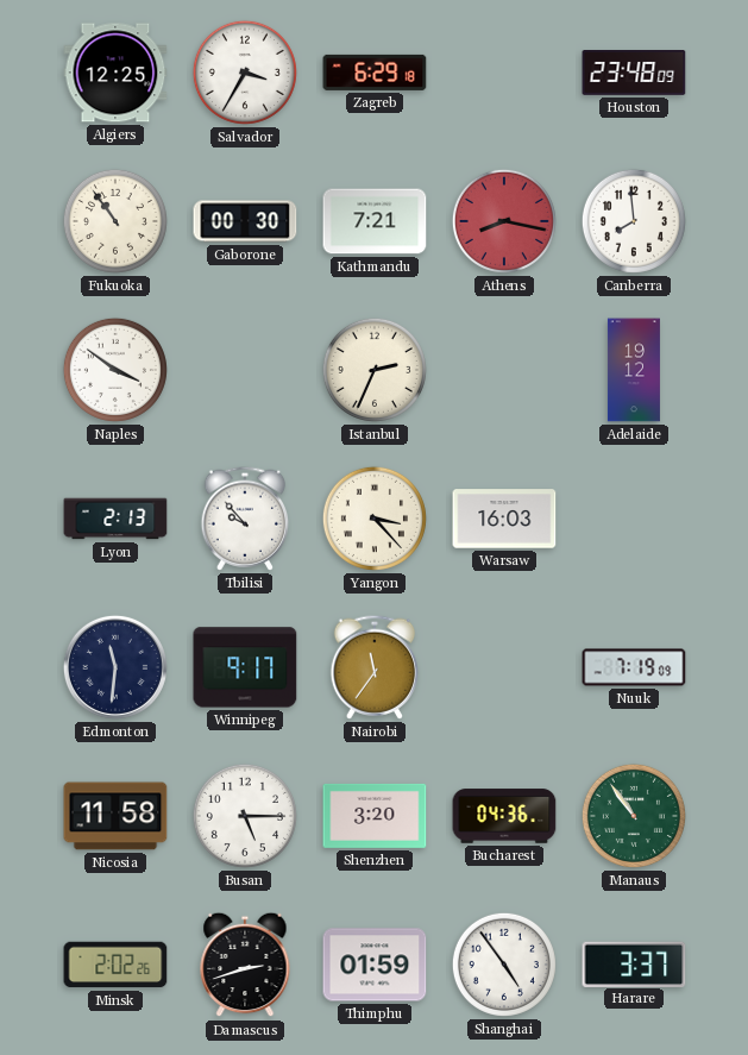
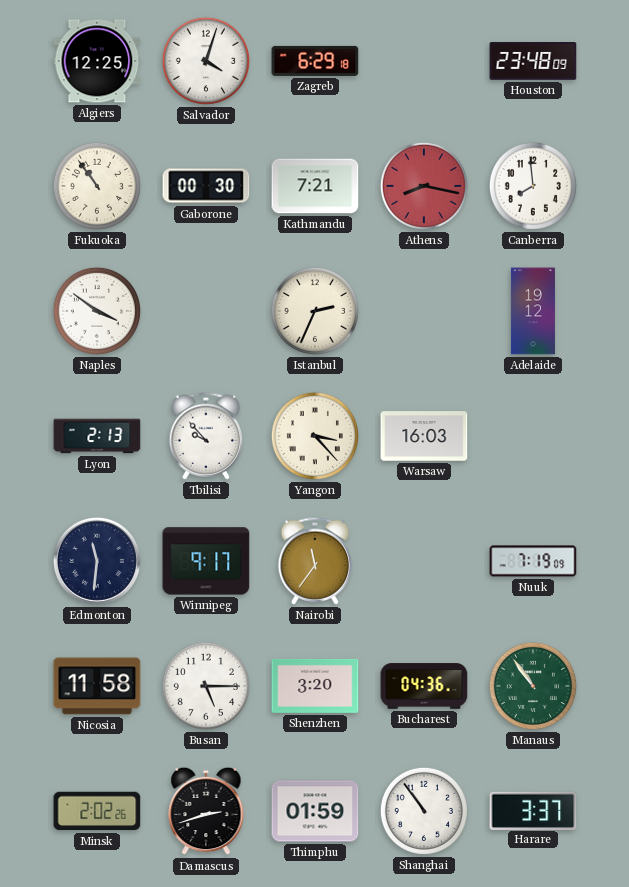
Salvador: 3:35 -> 4:03
Shanghai: 4:54 -> 10:54
